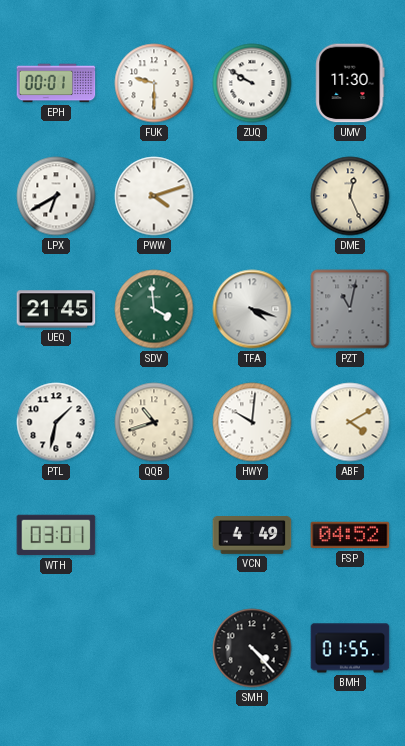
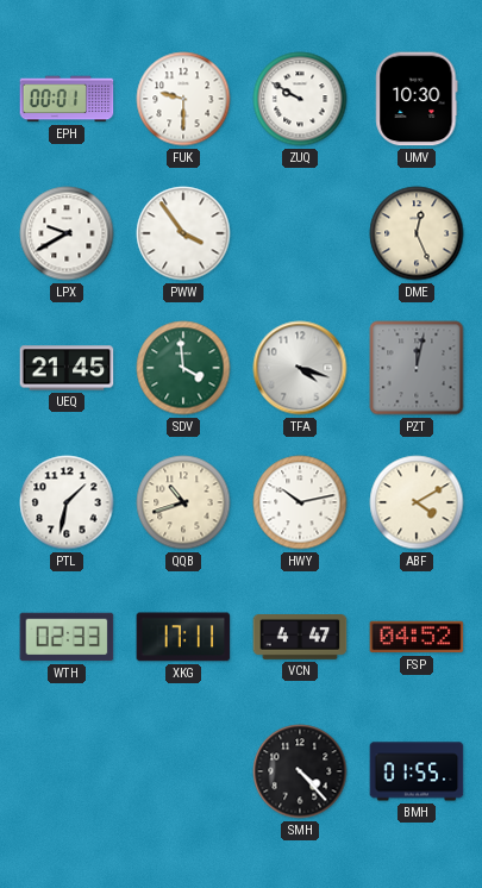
UMV: 11:30 -> 10:30
LPX: 6:40 -> 9:40
PWW: 4:12 -> 3:54
PZT: 11:02 -> 12:02
HWY: 10:01 -> 10:13
WTH: 03:01 -> 02:33
XKG: none -> 17:11
VCN: 4:49 -> 4:47
